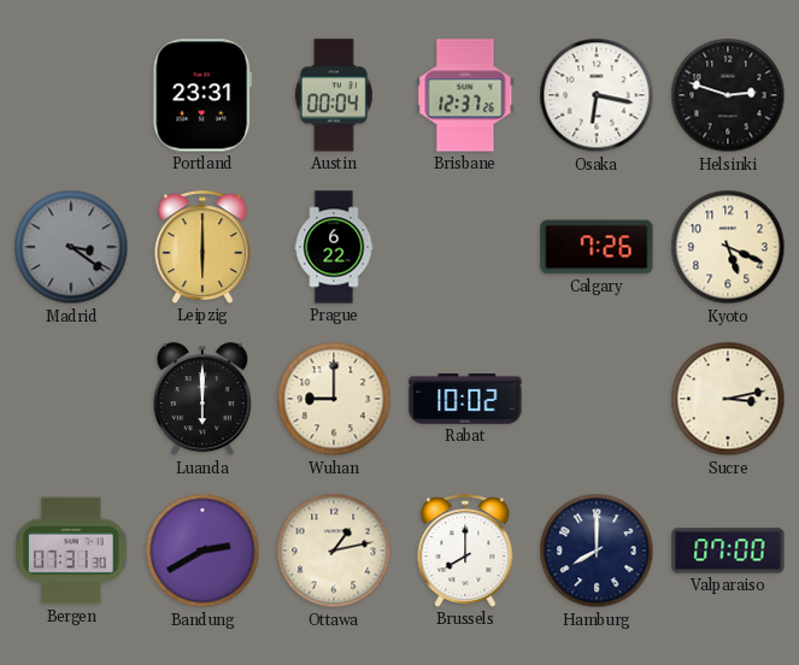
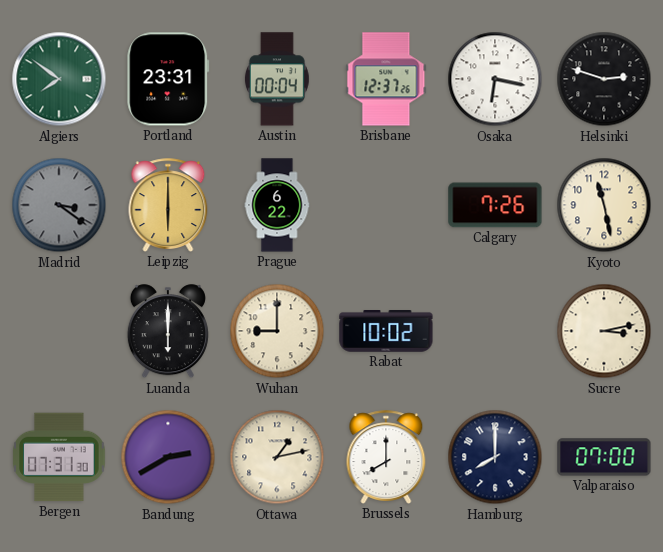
Algiers: none -> 7:51
Kyoto: 5:19 -> 11:28
